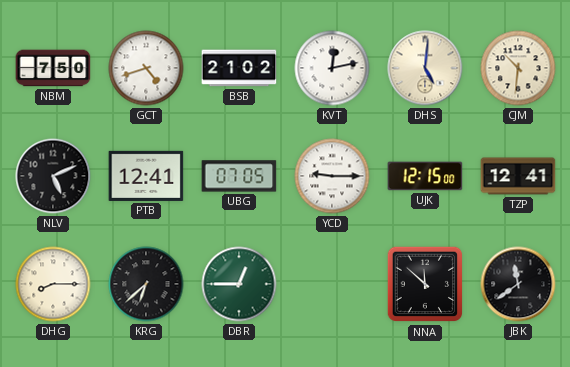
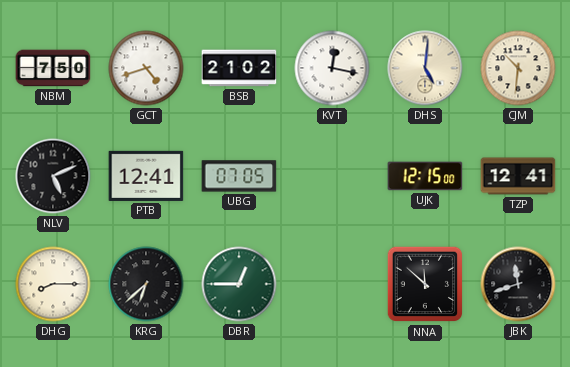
KVT: 12:13 -> 12:17
YCD: 9:15 -> none
JBK: 11:39 -> 11:42
